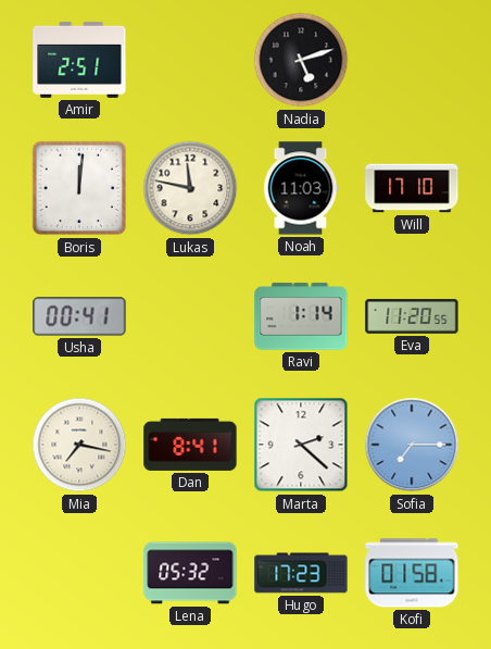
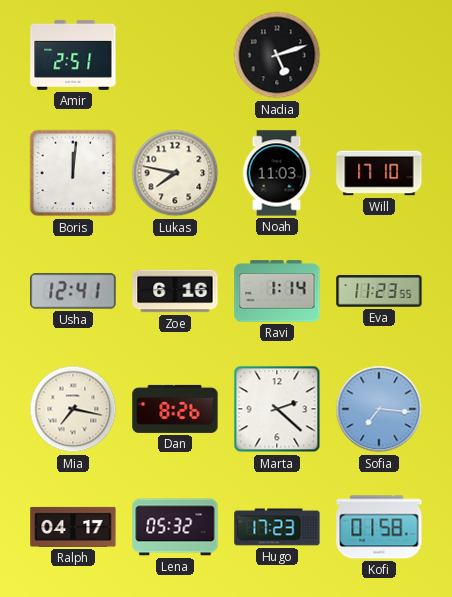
Lukas: 11:47 -> 7:47
Usha: 00:41 -> 12:41
Zoe: none -> 6:16
Eva: 11:20 -> 11:23
Dan: 8:41 -> 8:26
Sofia: 7:15 -> 7:16
Ralph: none -> 04:17
